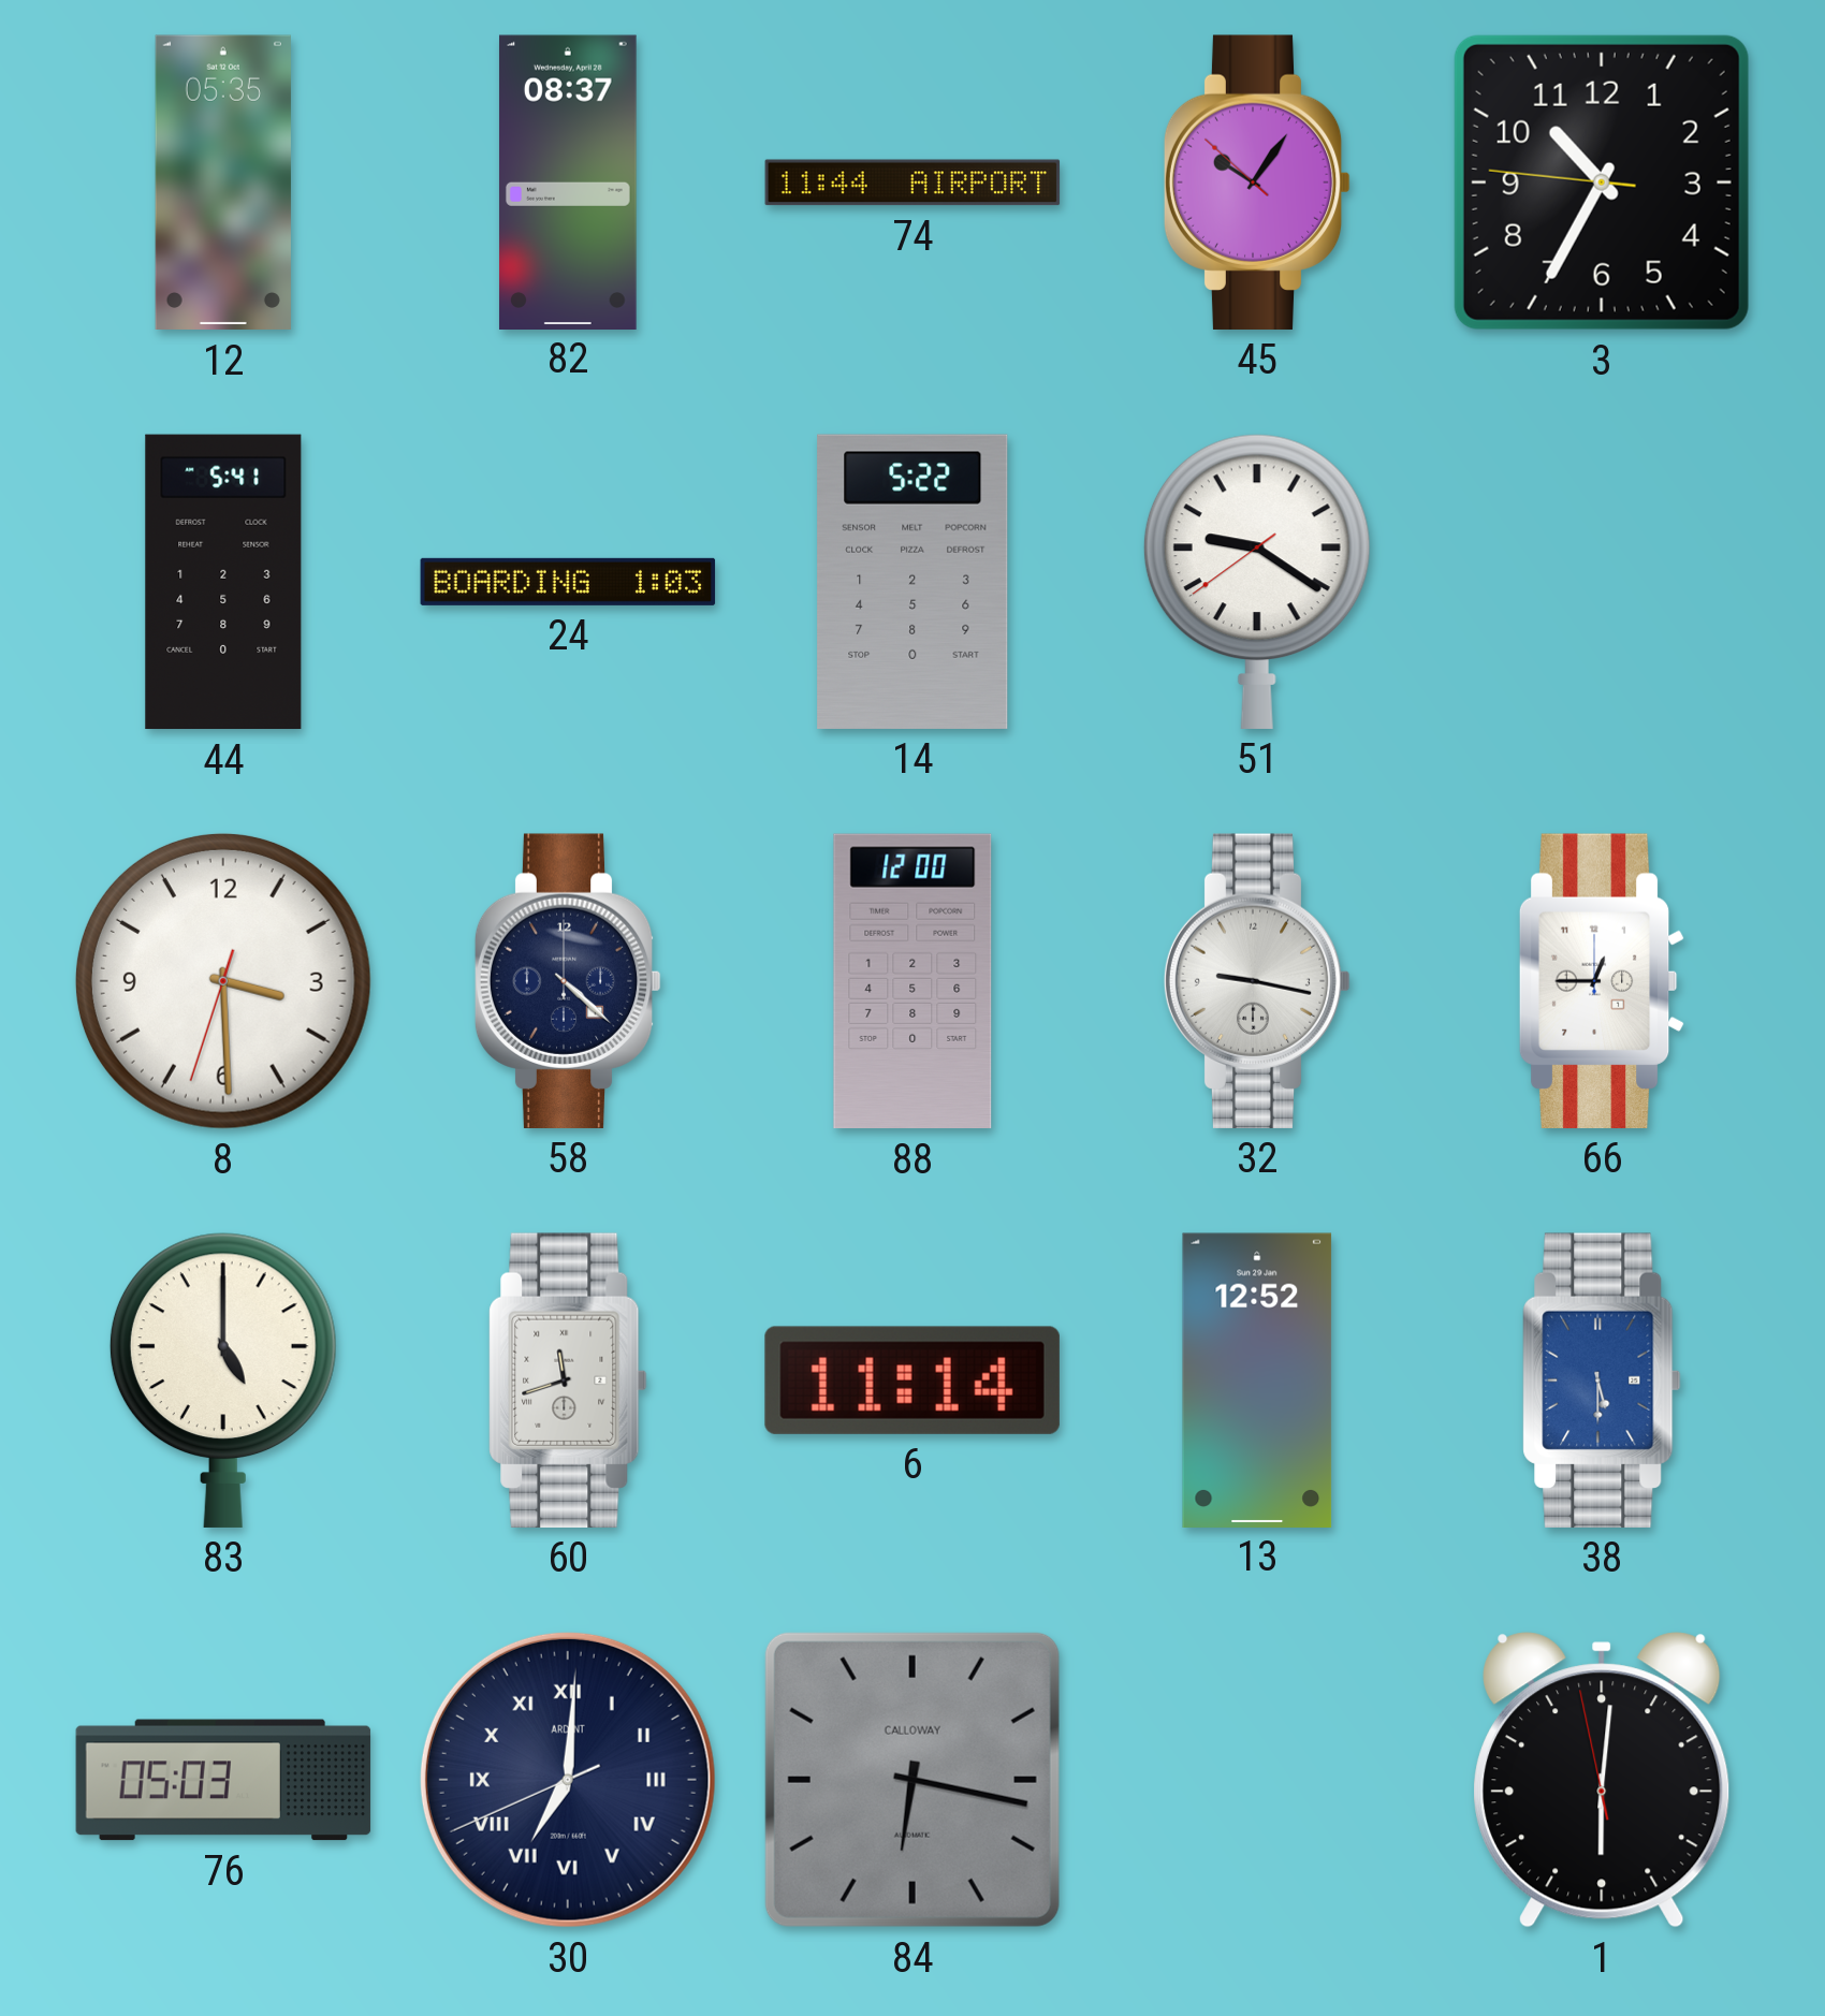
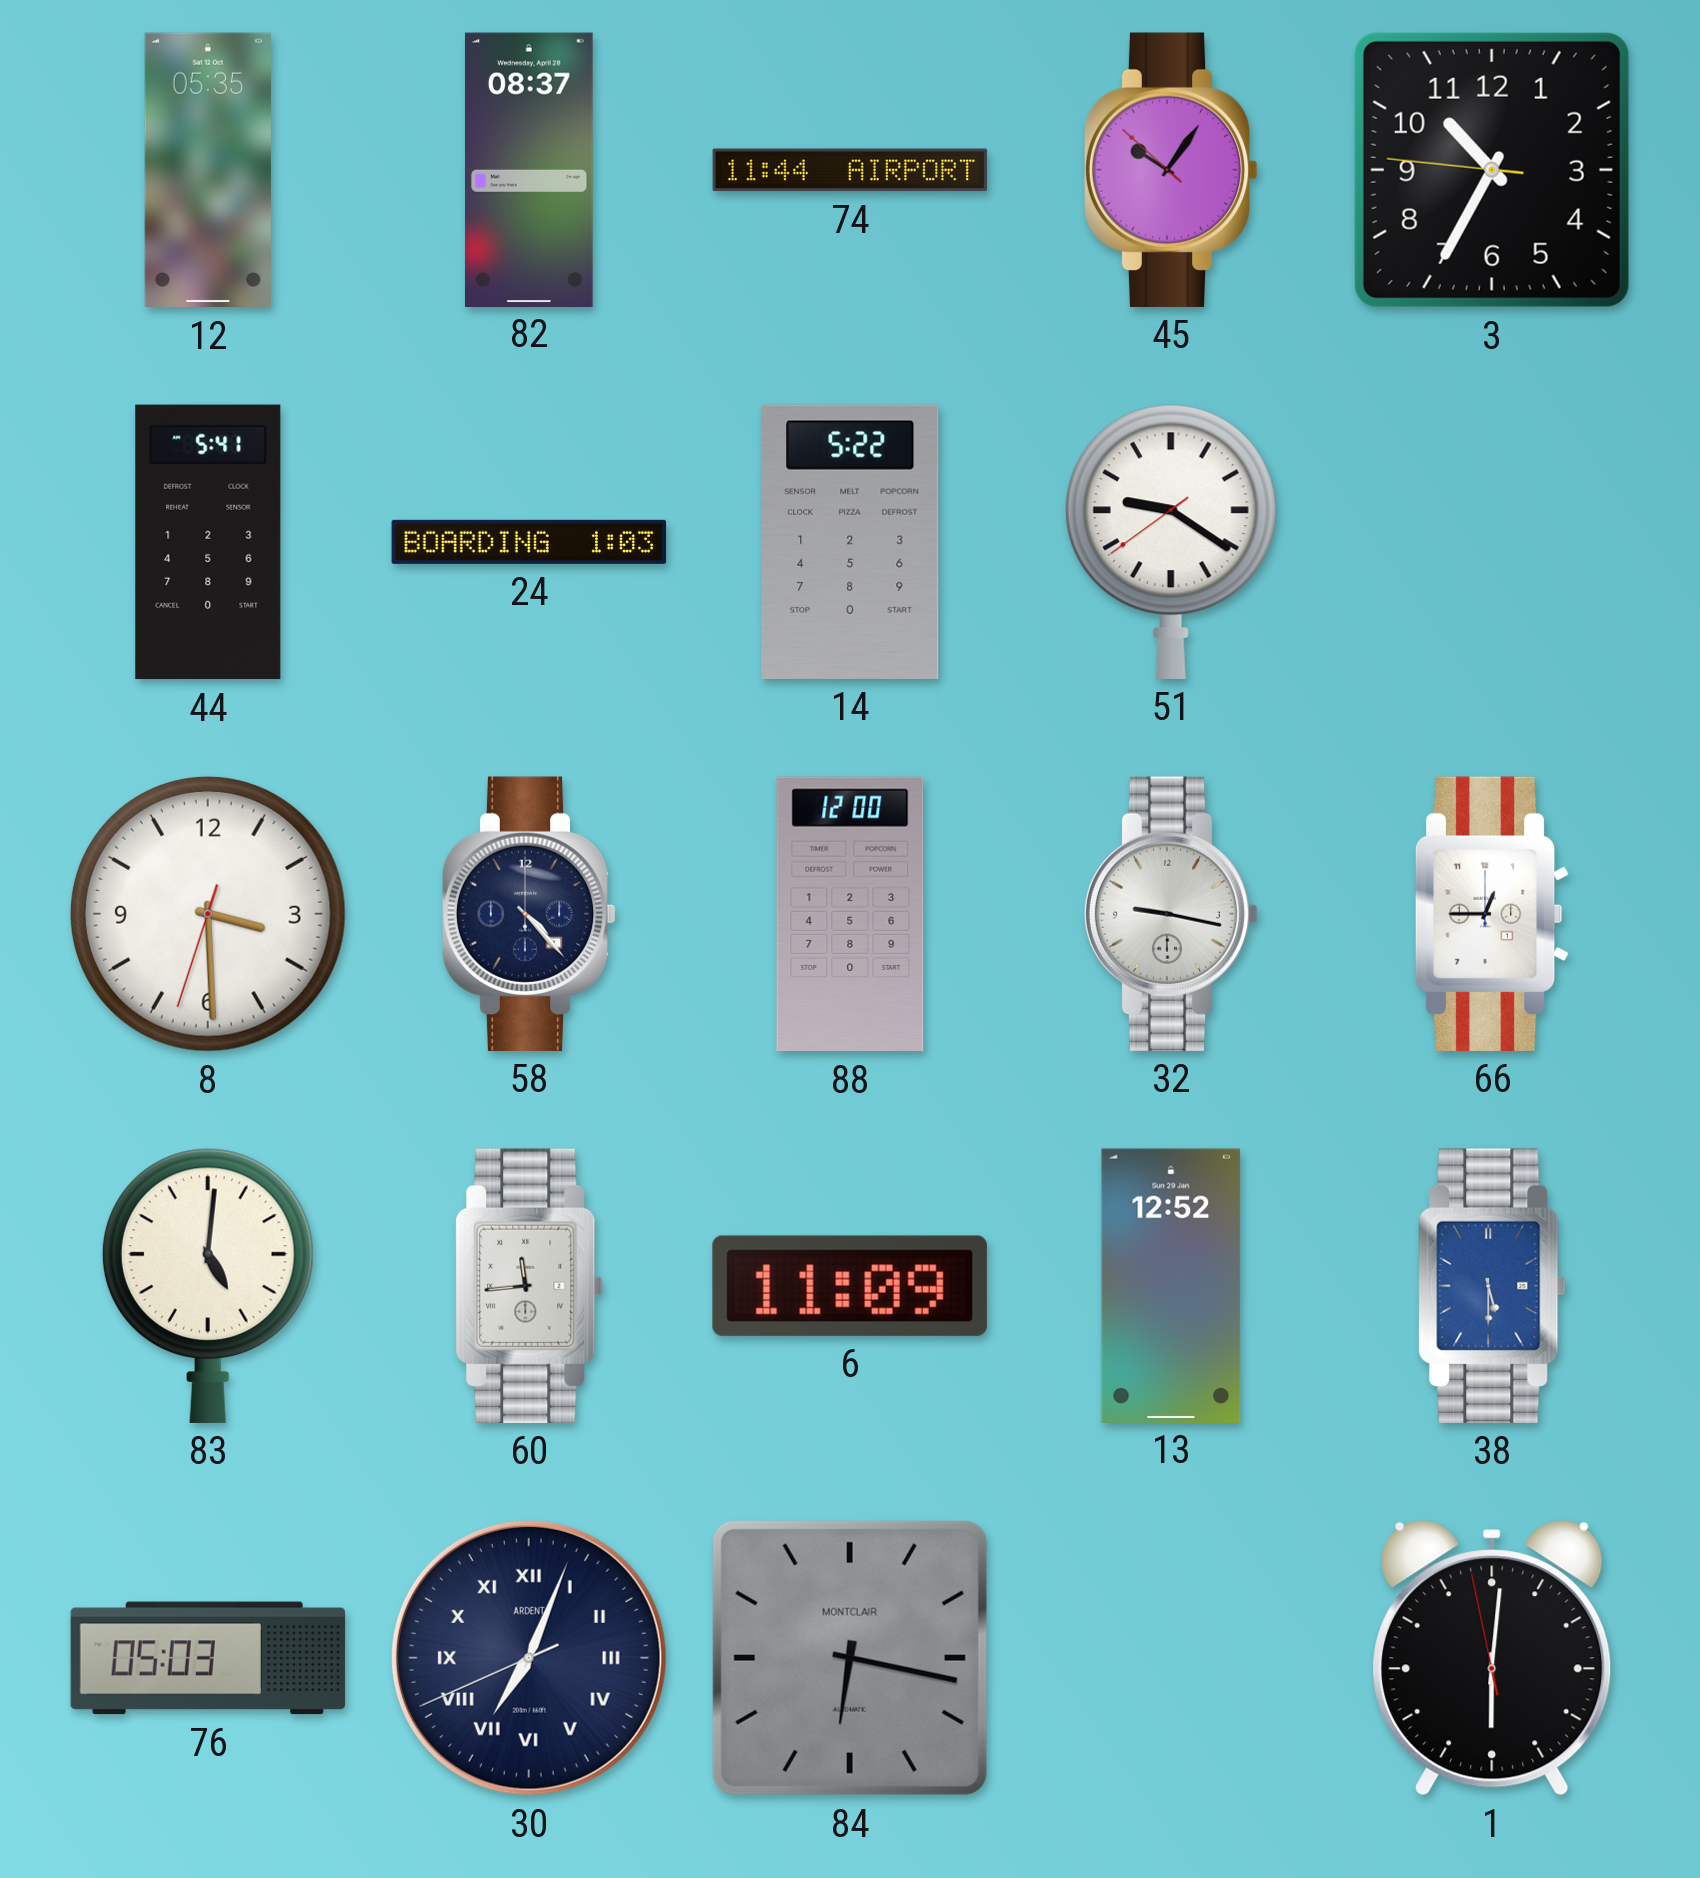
58: 4:22 -> 4:23
83: 5:00 -> 5:01
60: 11:42 -> 11:44
6: 11:14 -> 11:09
30: 7:00 -> 7:03
84 brand: CALLOWAY -> MONTCLAIR
